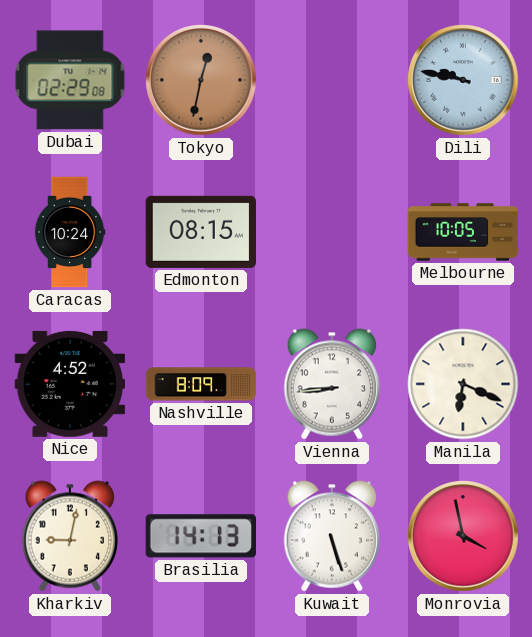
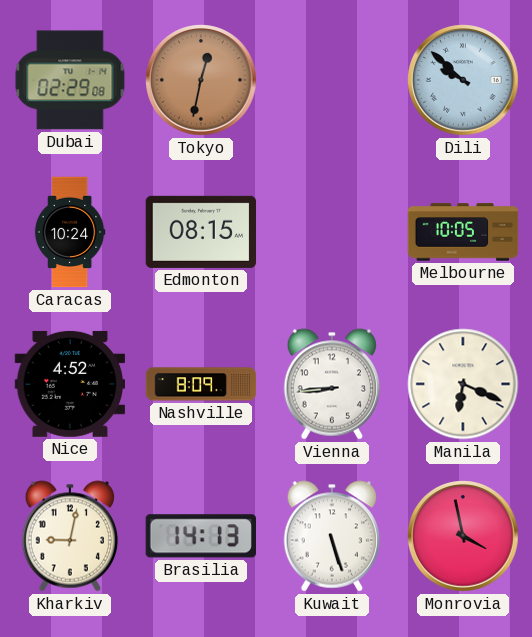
Dili: 9:47 -> 9:52
